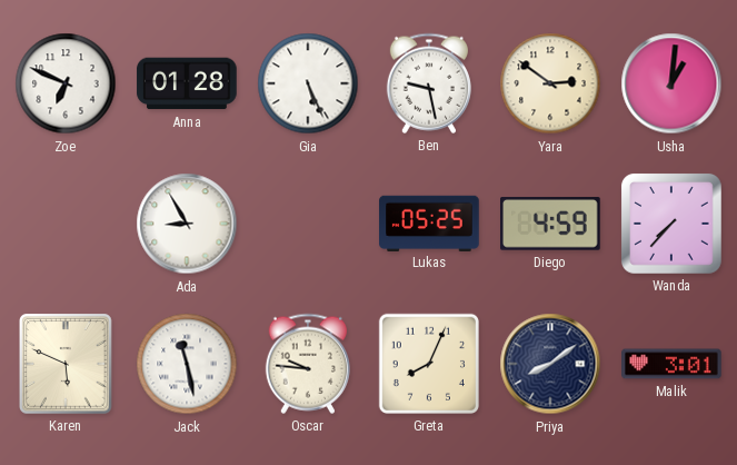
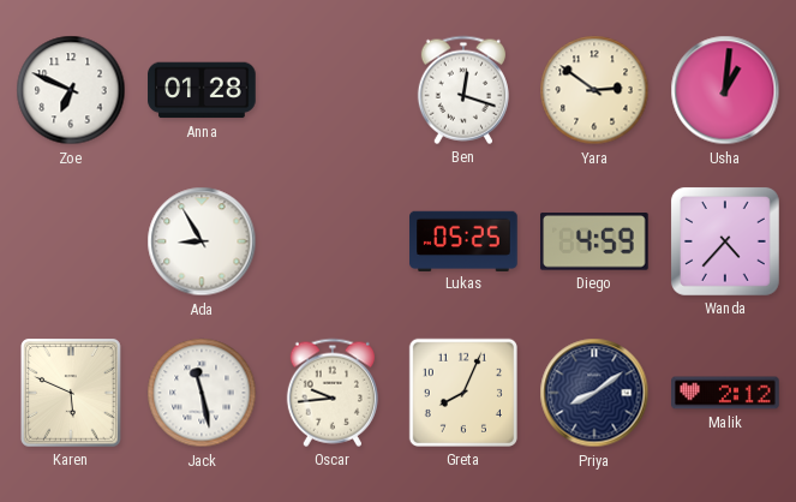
Gia: 5:26 -> none
Ben: 9:28 -> 12:18
Wanda: 7:37 -> 4:37
Oscar: 9:46 -> 9:44
Malik: 3:01 -> 2:12
